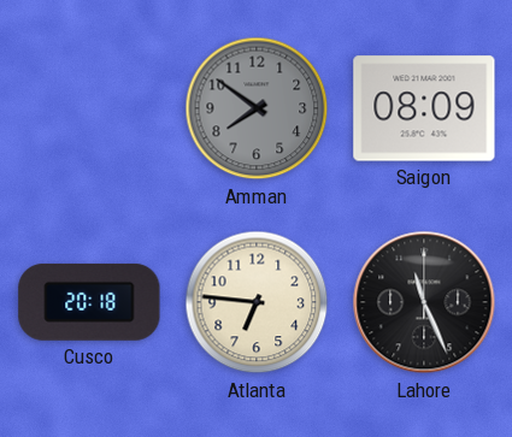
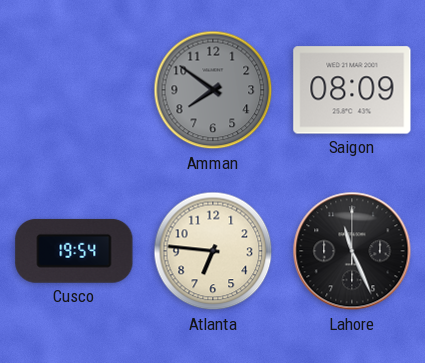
Cusco: 20:18 -> 19:54
